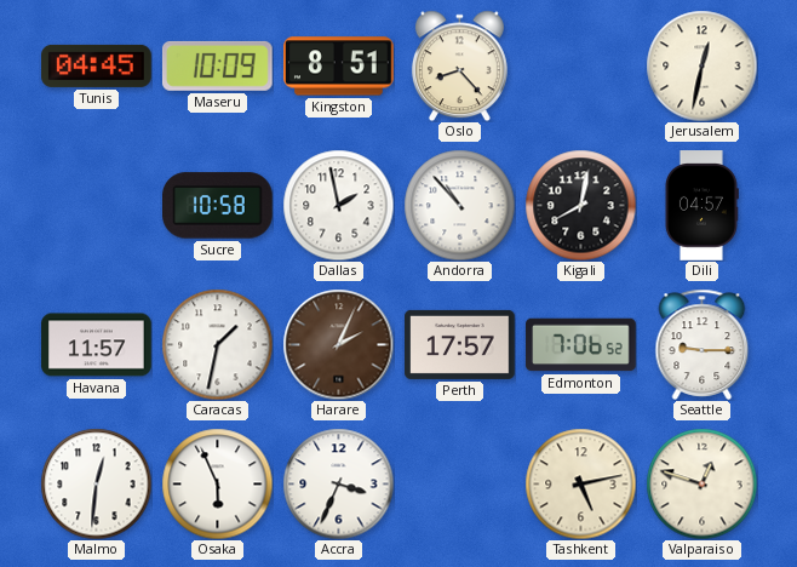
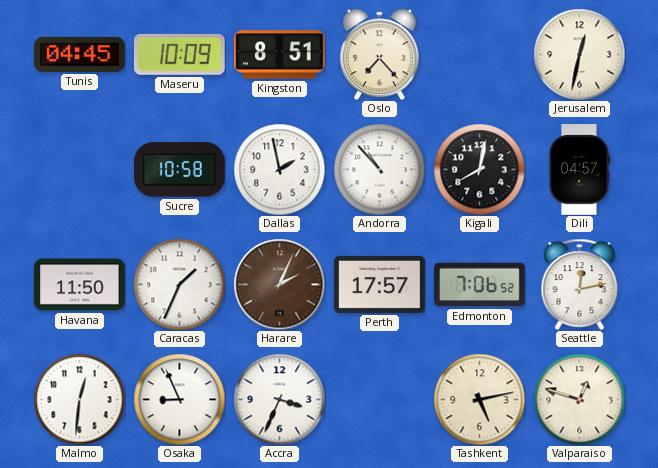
Oslo: 8:23 -> 7:23
Havana: 11:57 -> 11:50
Caracas: 1:32 -> 1:34
Seattle: 9:15 -> 12:13
Osaka: 5:56 -> 8:56
